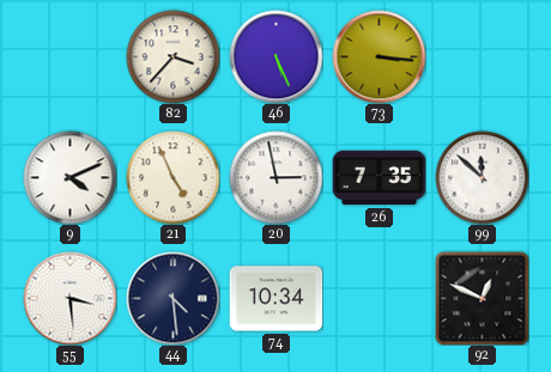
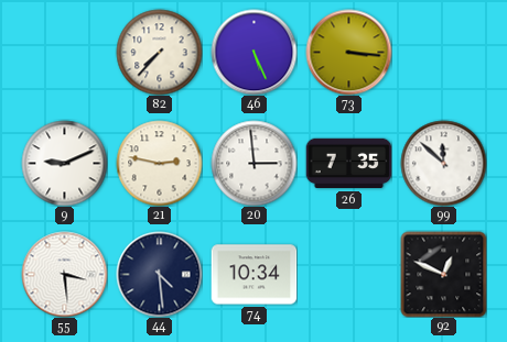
82: 3:37 -> 7:37
9: 4:11 -> 9:11
21: 4:56 -> 2:47
20: 2:58 -> 2:59
